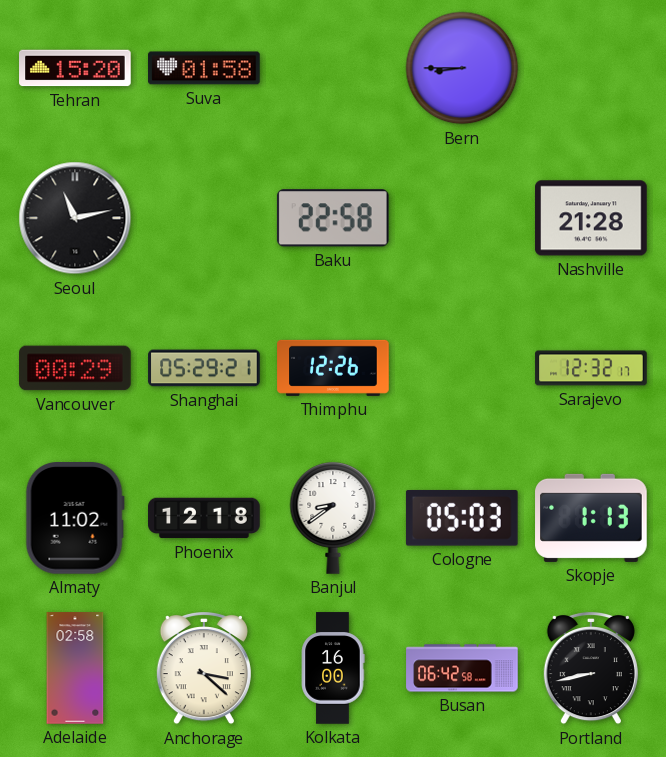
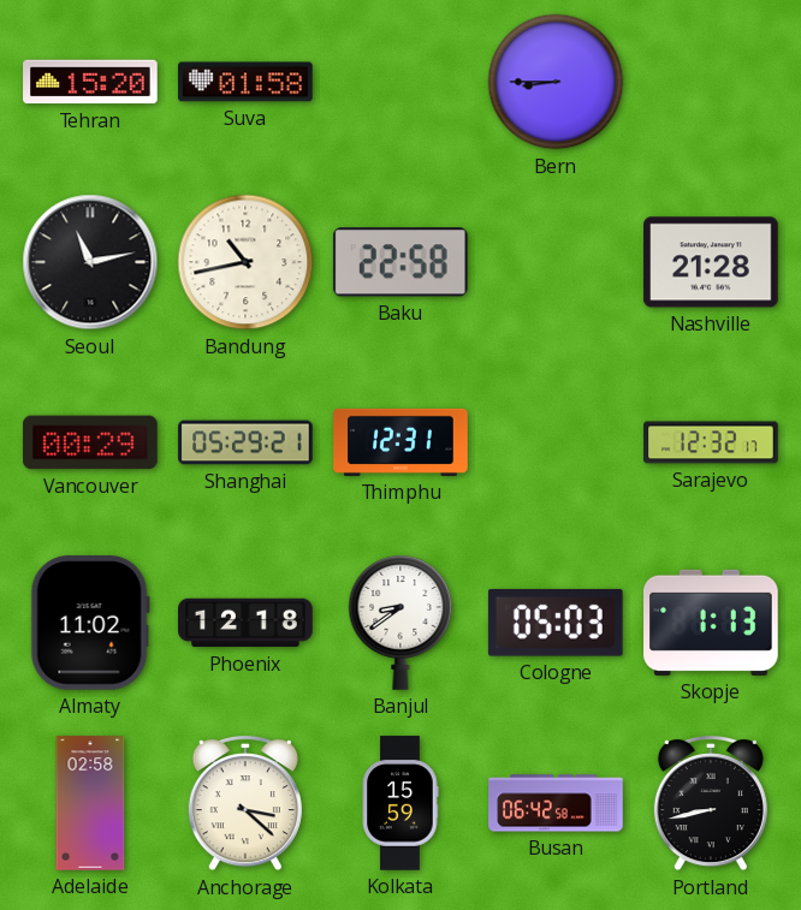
Bandung: none -> 10:43
Thimphu: 12:26 -> 12:31
Kolkata: 16:00 -> 15:59
